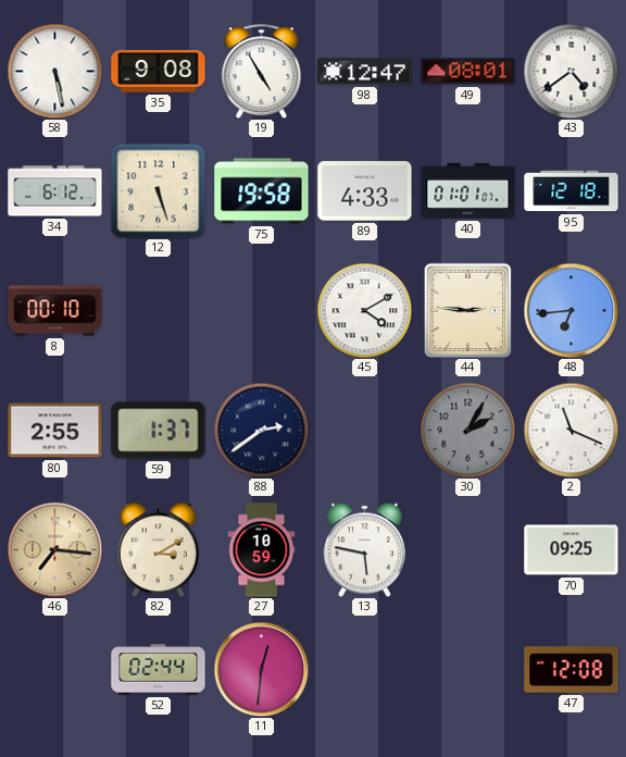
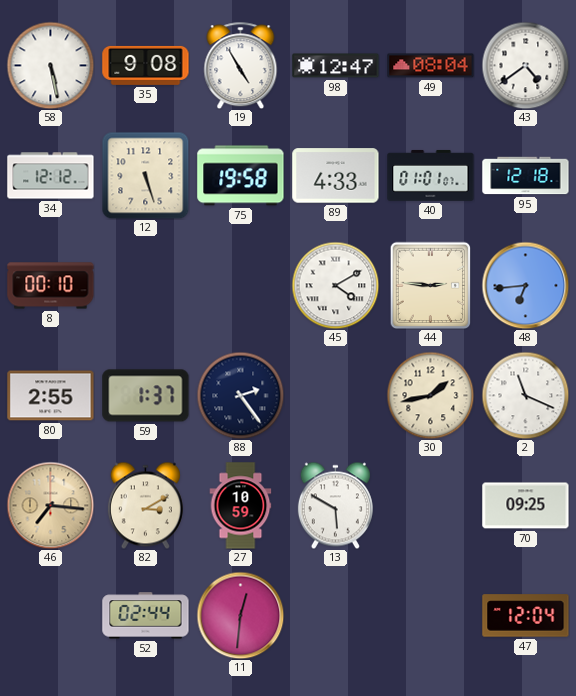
49: 08:01 -> 08:04
34: 6:12 -> 12:12
88: 2:39 -> 2:24
30: 2:05 -> 1:43
30 dial: grey -> cream
13: 5:47 -> 5:50
47: 12:08 -> 12:04
